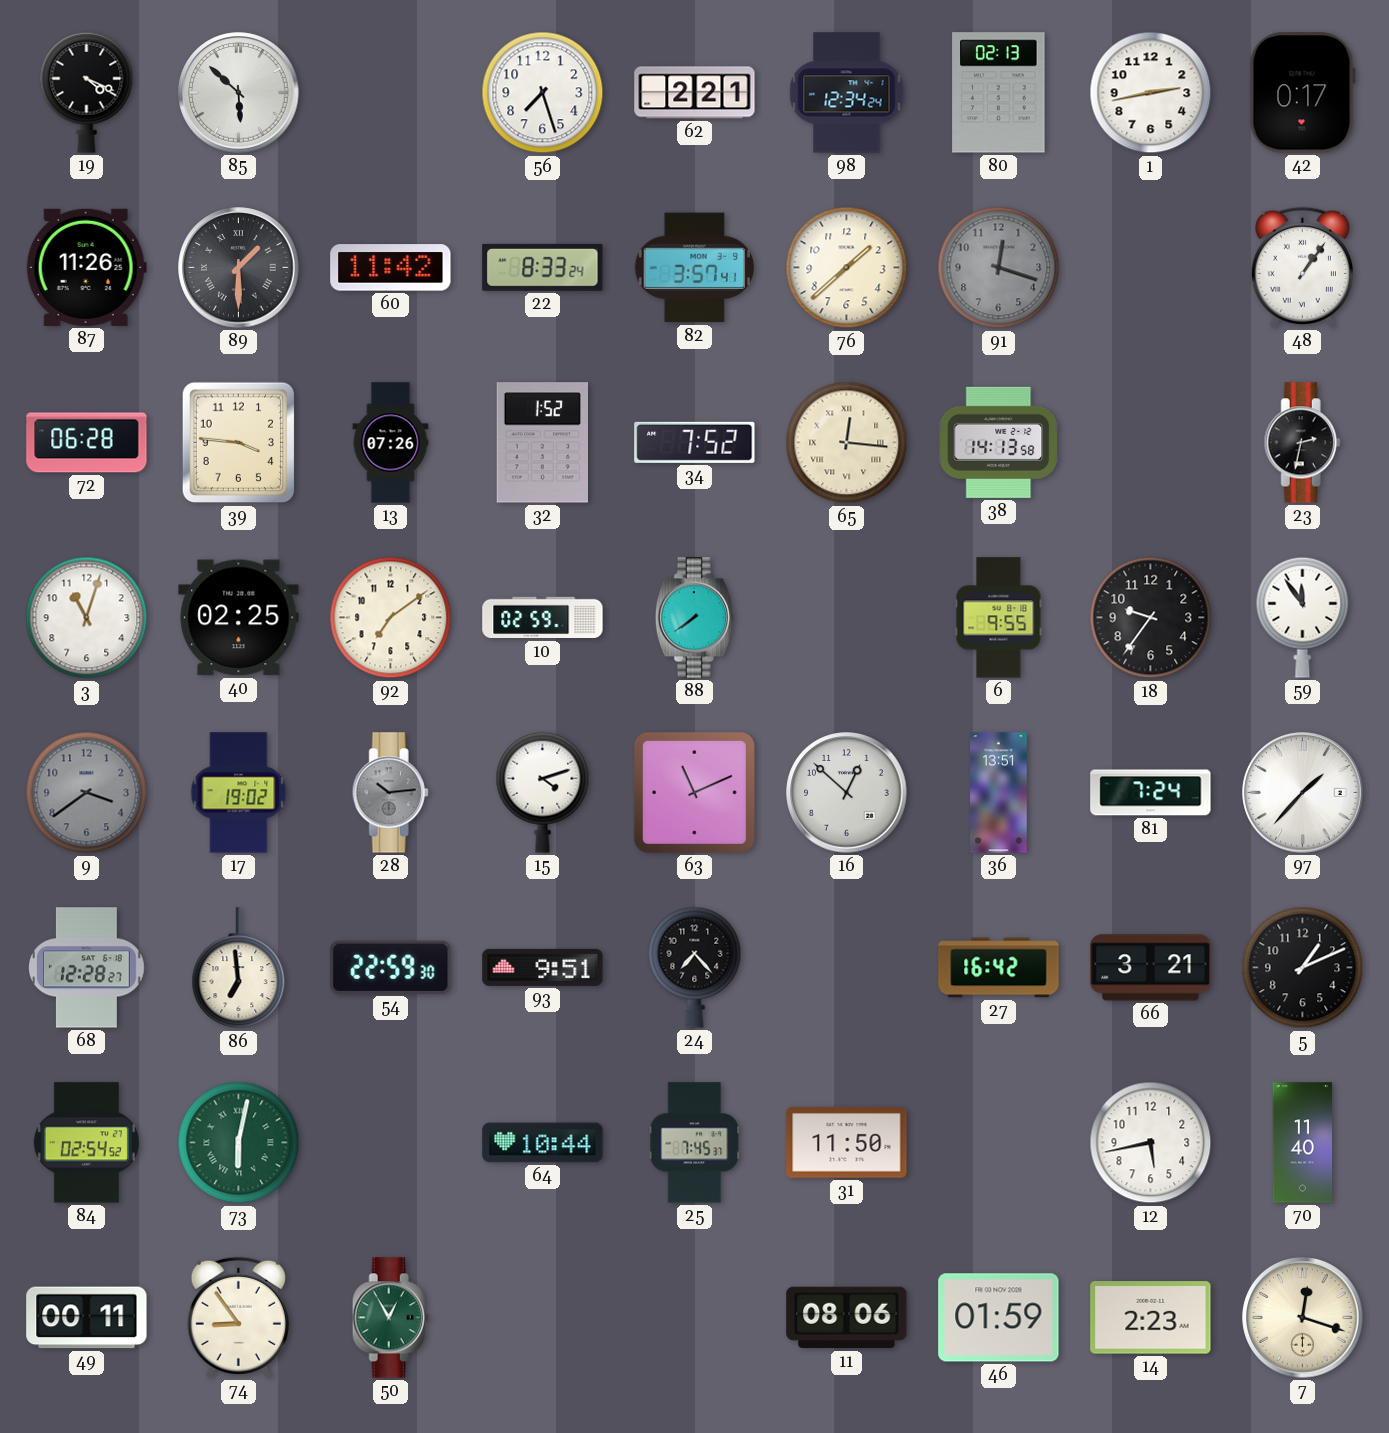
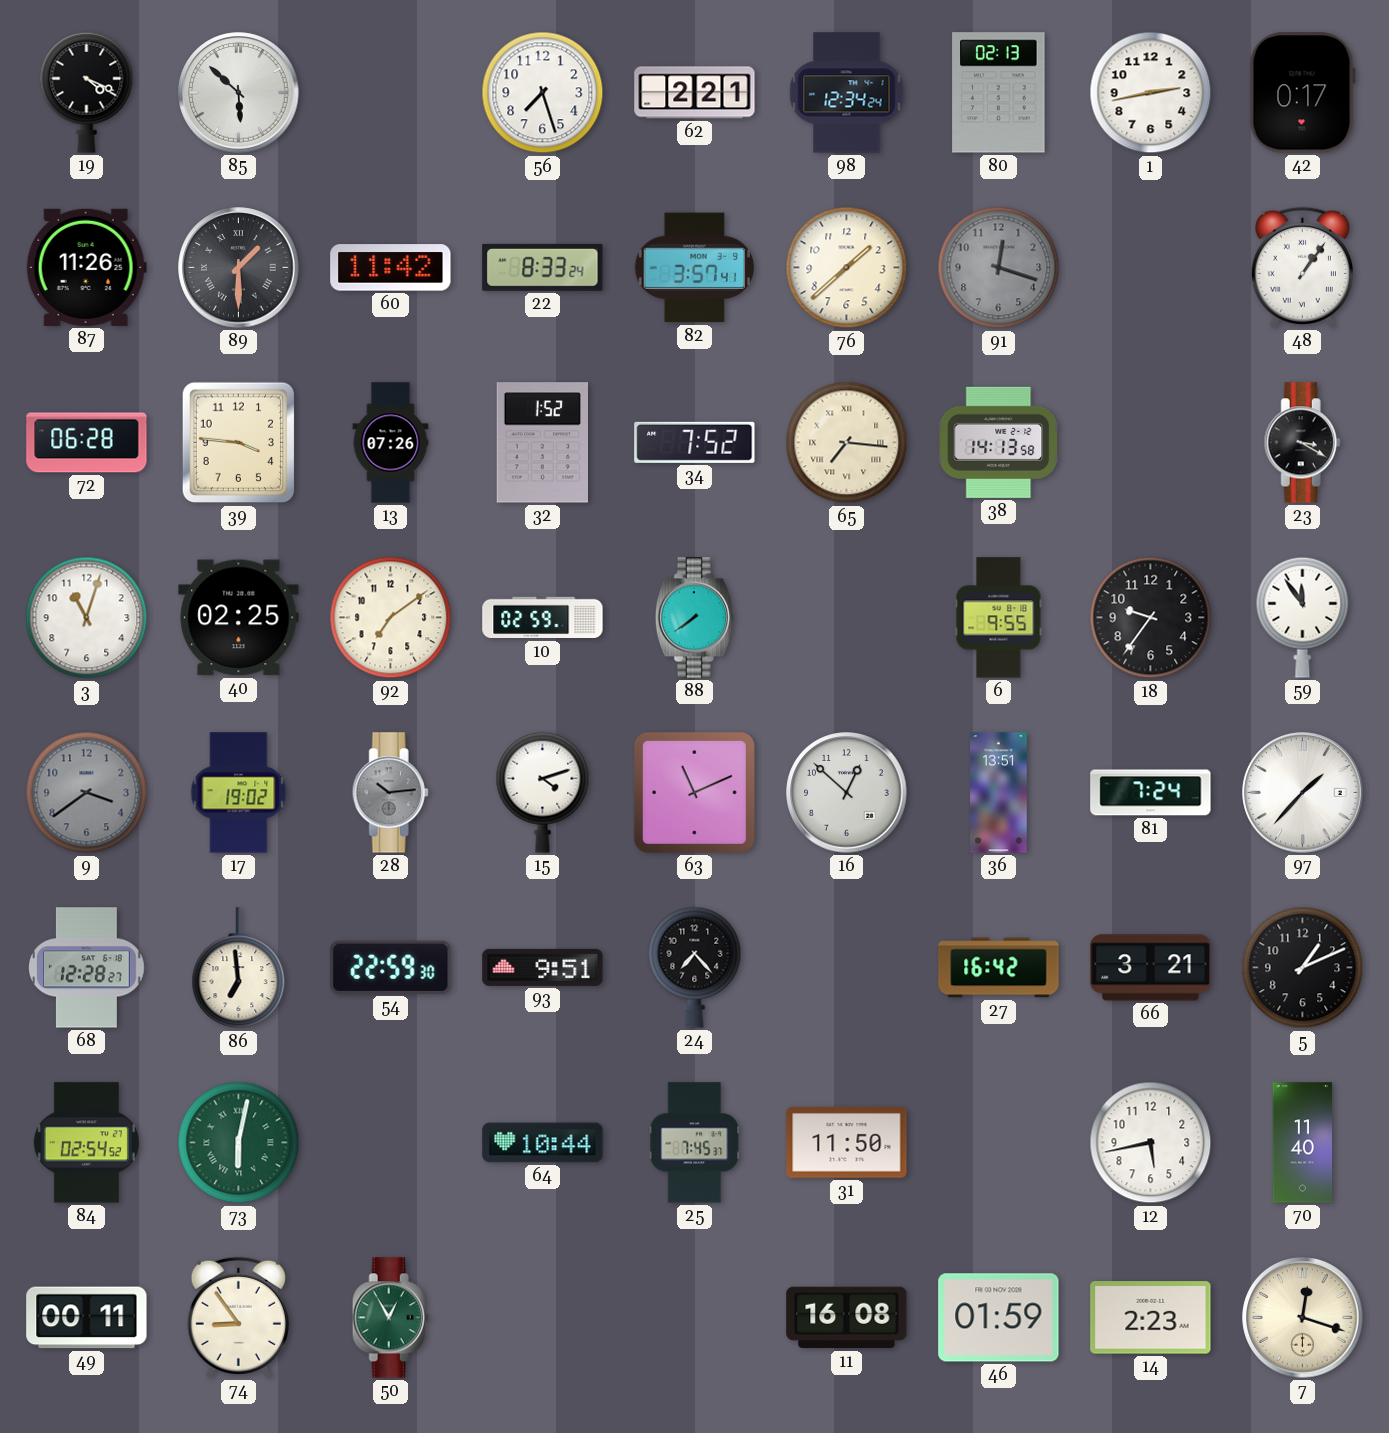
65: 12:16 -> 7:16
23: 2:32 -> 3:20
11: 08:06 -> 16:08
